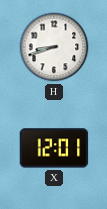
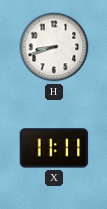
X: 12:01 -> 11:11
